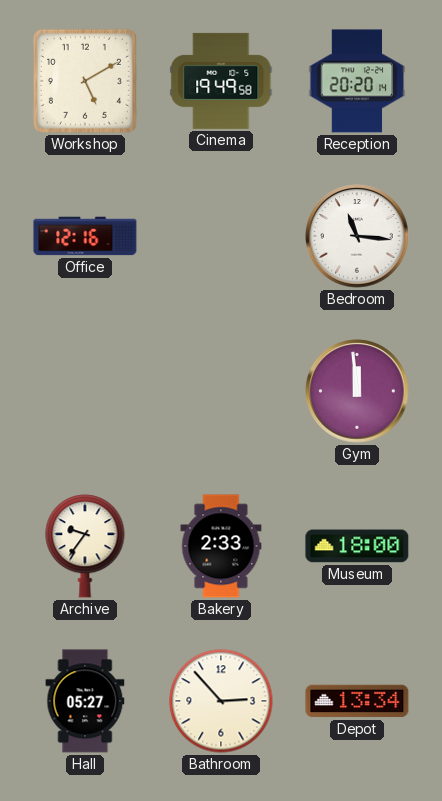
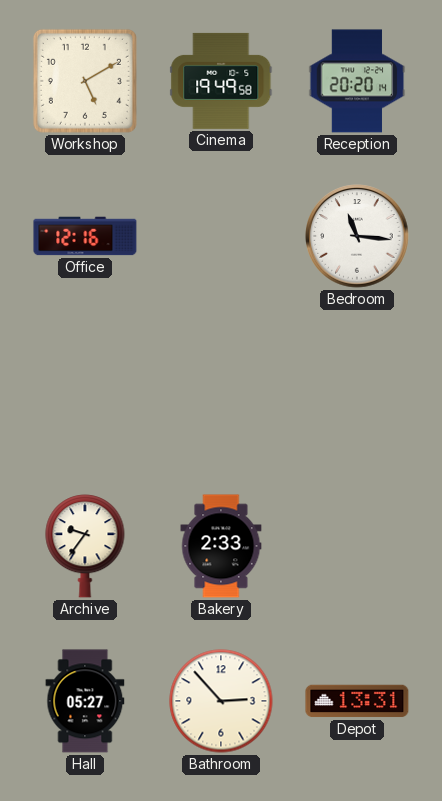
Gym: 11:59 -> none
Museum: 18:00 -> none
Depot: 13:34 -> 13:31
